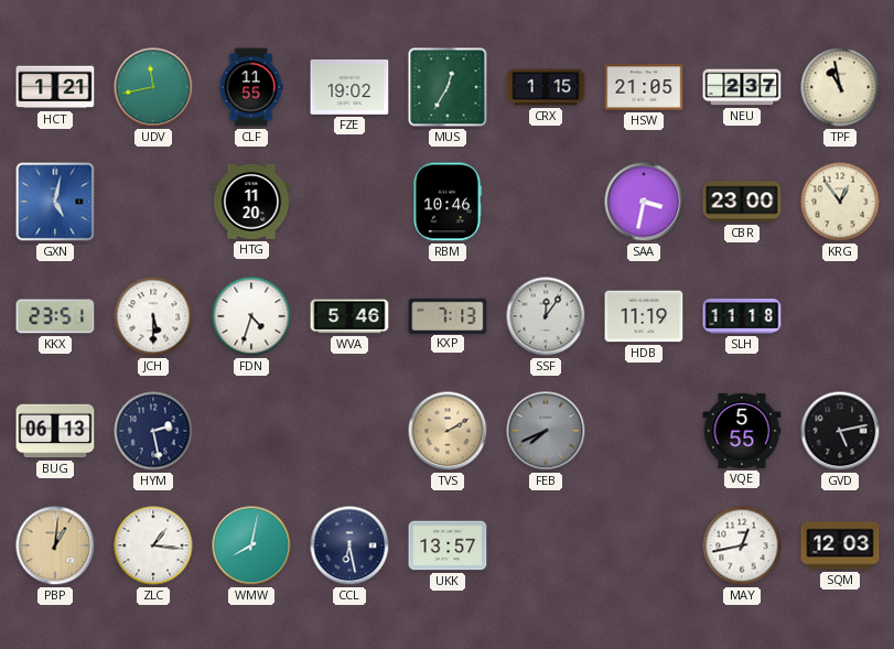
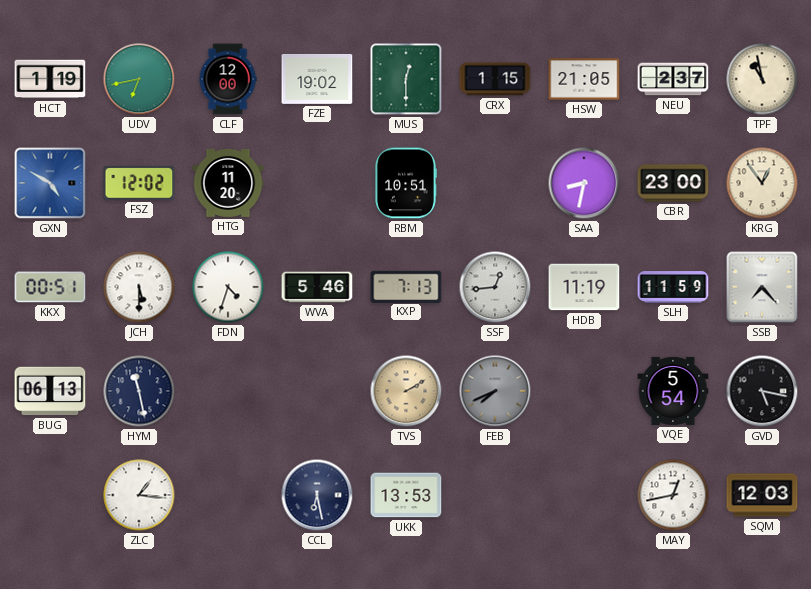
HCT: 1:21 -> 1:19
UDV: 11:43 -> 6:43
CLF: 11:55 -> 12:00
MUS: 12:35 -> 12:30
GXN: 5:02 -> 4:50
FSZ: none -> 12:02
RBM: 10:46 -> 10:51
SAA: 3:32 -> 8:32
KKX: 23:51 -> 00:51
SSF: 12:06 -> 12:44
SLH: 11:18 -> 11:59
SSB: none -> 7:23
HYM: 2:28 -> 11:28
VQE: 5:55 -> 5:54
GVD: 5:13 -> 5:17
PBP: 1:01 -> none
WMW: 8:02 -> none
UKK: 13:57 -> 13:53
